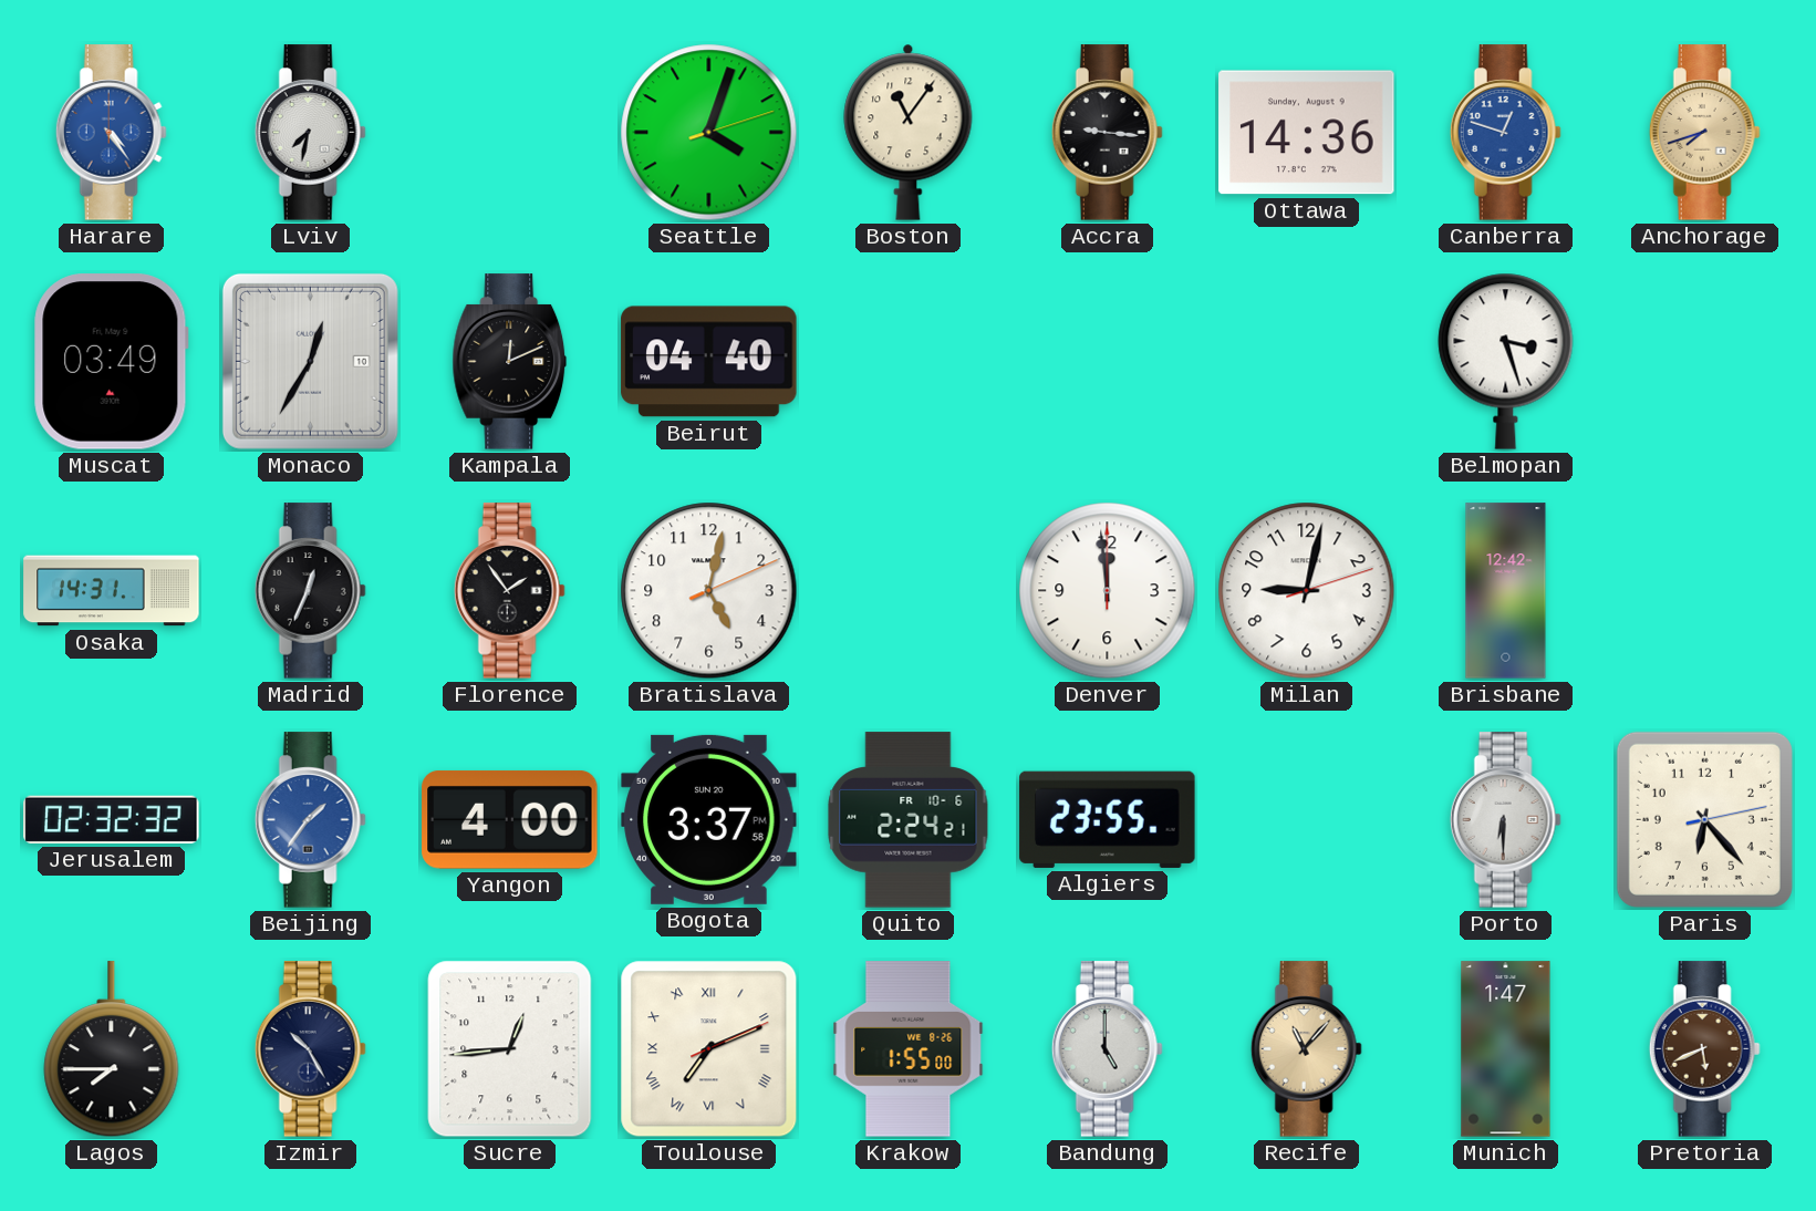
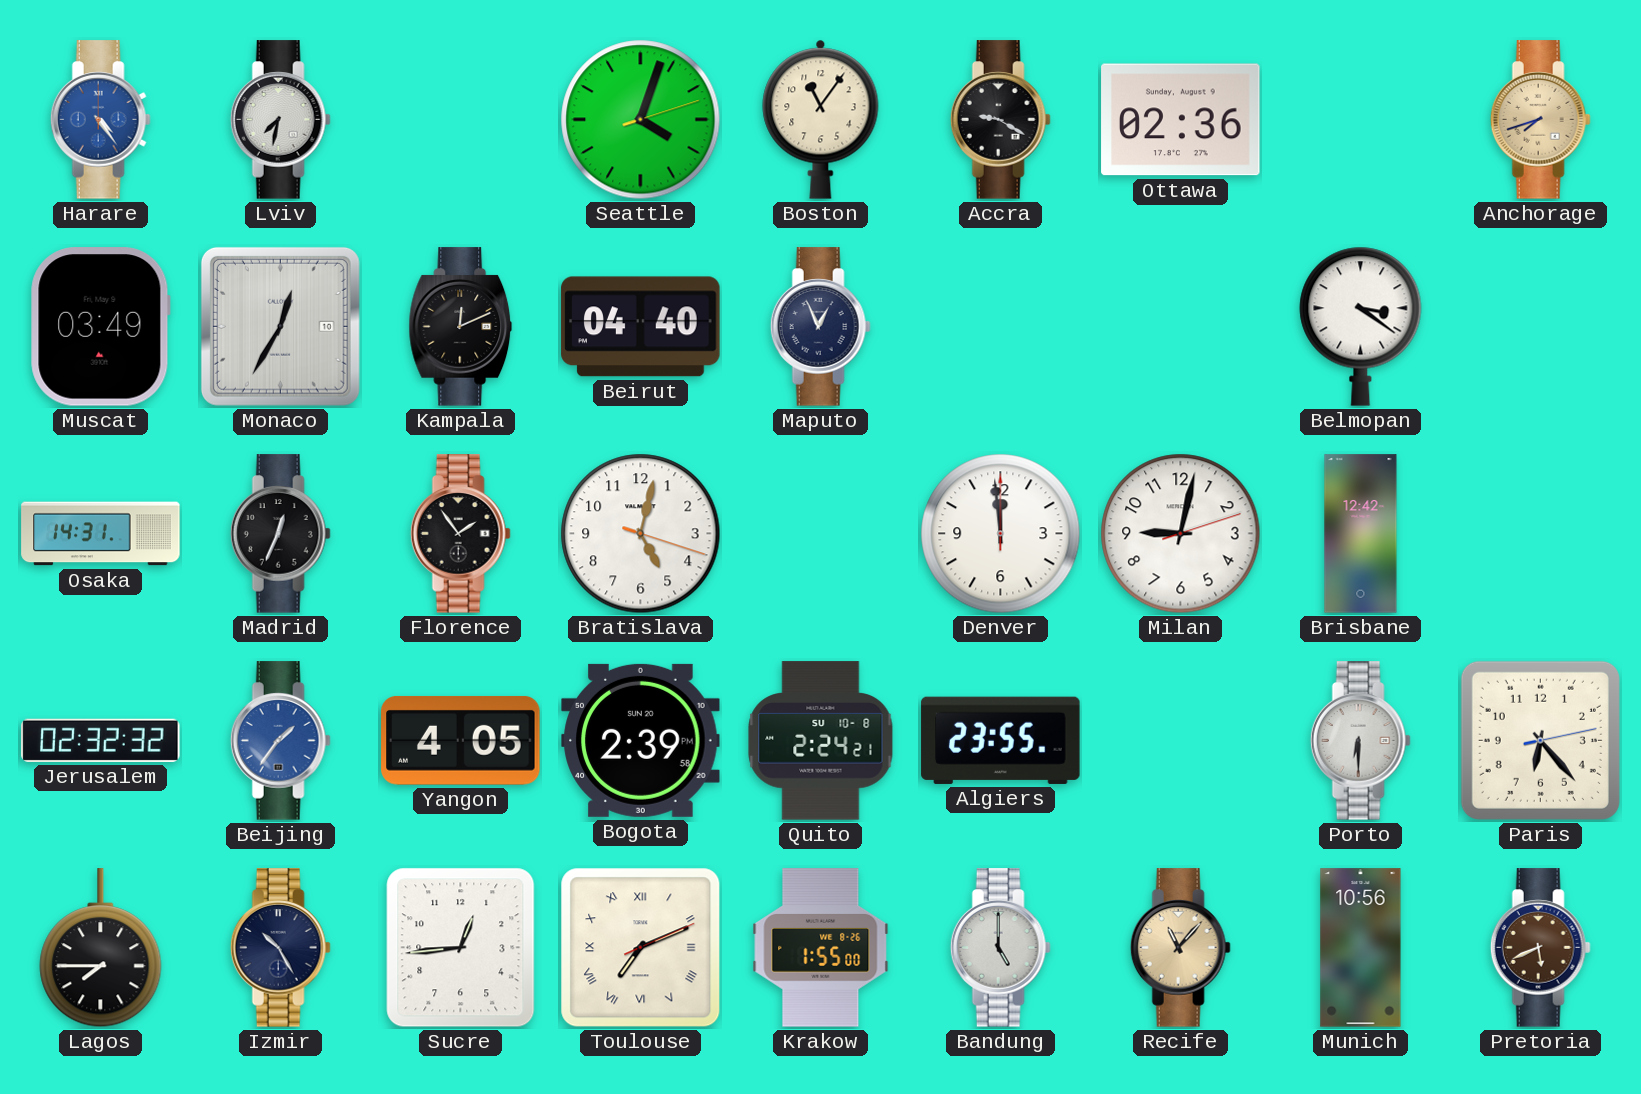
Accra: 9:16 -> 9:20
Ottawa: 14:36 -> 02:36
Canberra: 12:48 -> none
Maputo: none -> 12:56
Belmopan: 3:27 -> 3:21
Bratislava: 5:02:11 -> 5:02:18
Yangon: 4:00 -> 4:05
Bogota: 3:37 -> 2:39
Quito date: FR 10-6 -> SU 10-8
Munich: 1:47 -> 10:56
